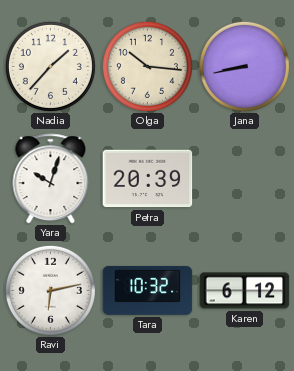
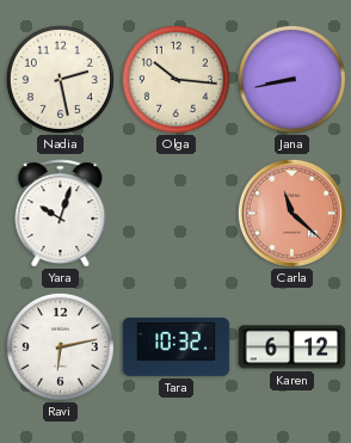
Nadia: 1:37 -> 2:28
Petra: 20:39 -> none
Carla: none -> 11:22
